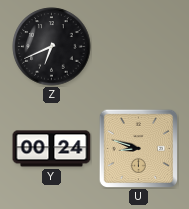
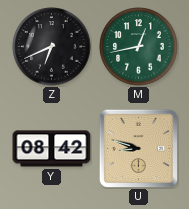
M: none -> 12:43
Y: 00:24 -> 08:42
